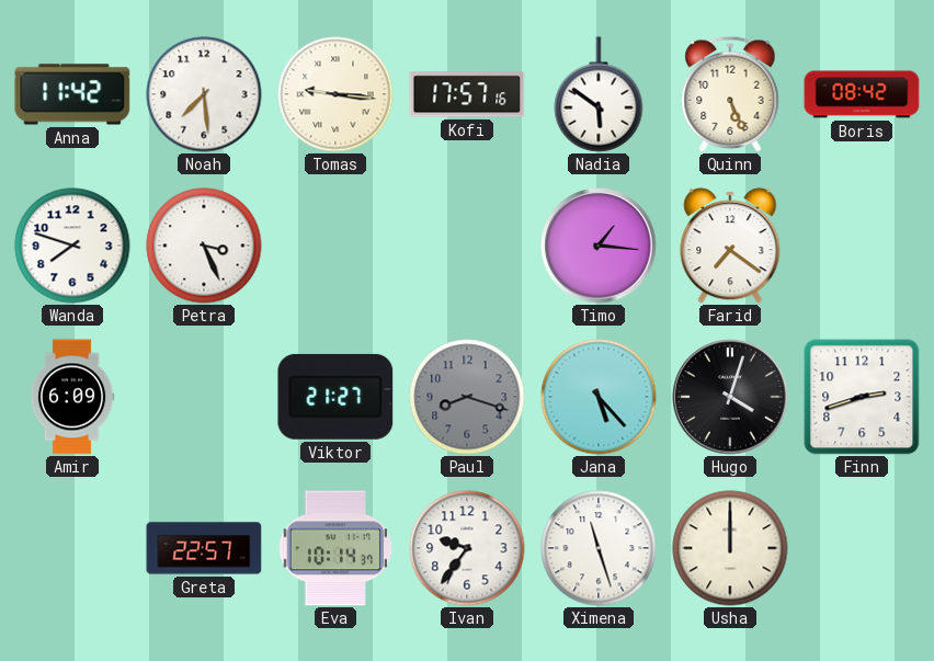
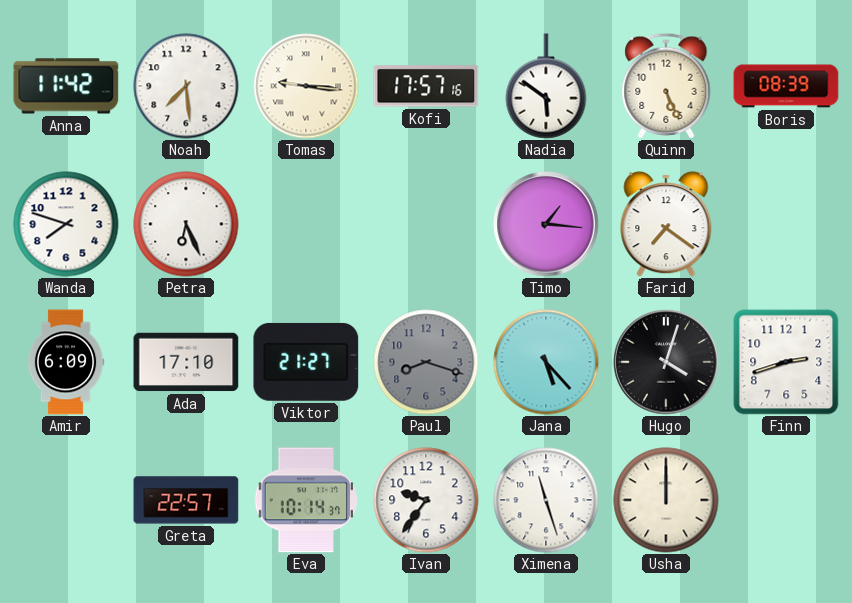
Boris: 08:42 -> 08:39
Petra: 3:26 -> 6:26
Ada: none -> 17:10
